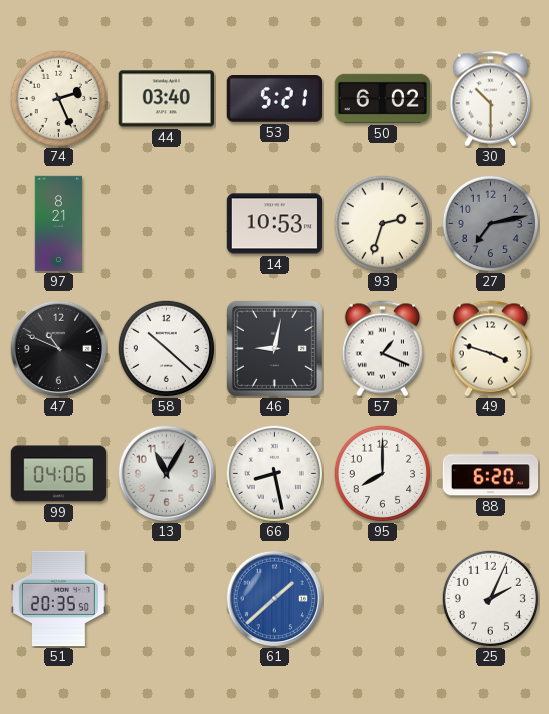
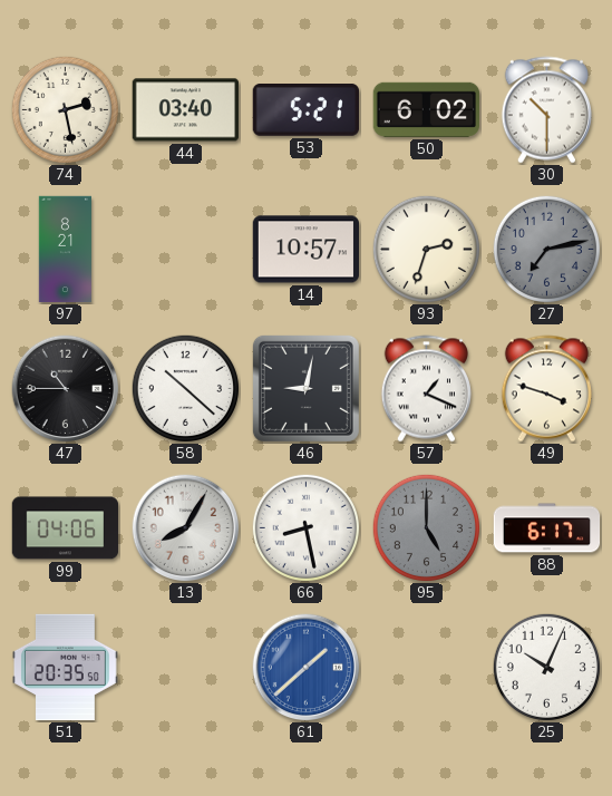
74: 2:26 -> 2:28
14: 10:53 -> 10:57
47: 10:49 -> 10:45
13: 11:05 -> 8:05
95: 8:00 -> 5:00
95 dial: white -> grey
88: 6:20 -> 6:17
25: 2:04 -> 10:04
